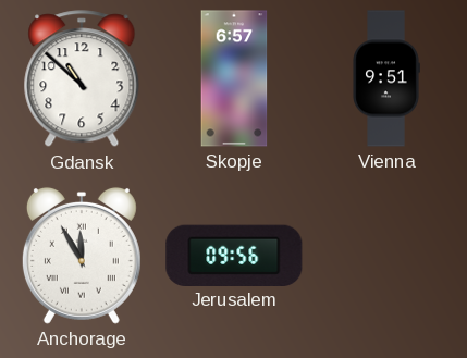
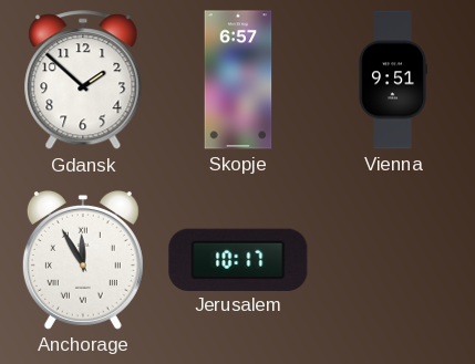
Gdansk: 10:52 -> 1:52
Jerusalem: 09:56 -> 10:17
